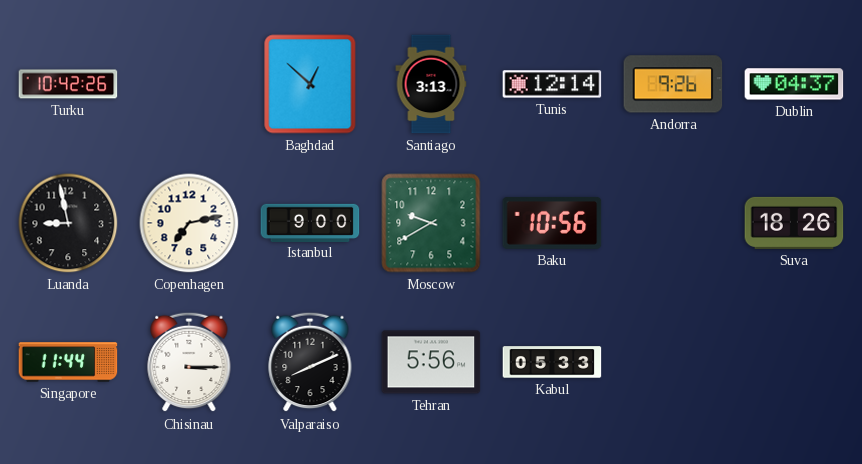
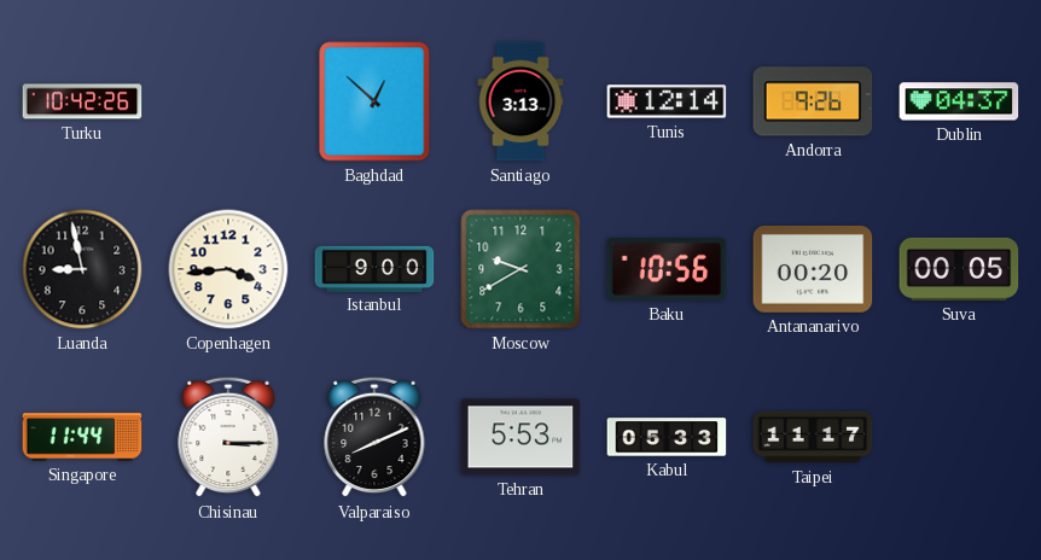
Copenhagen: 7:13 -> 3:44
Antananarivo: none -> 00:20
Suva: 18:26 -> 00:05
Tehran: 5:56 -> 5:53
Taipei: none -> 11:17
